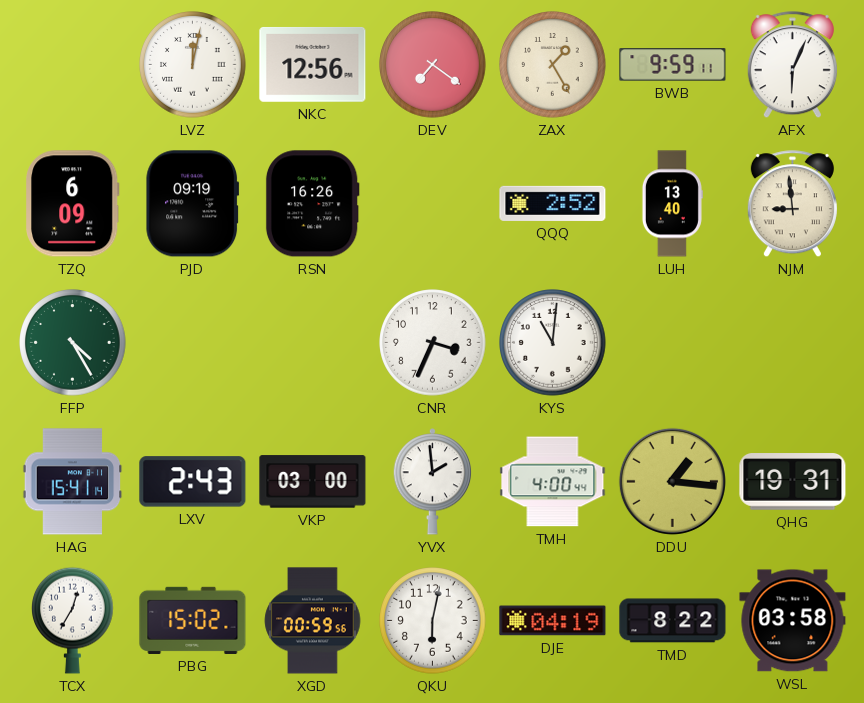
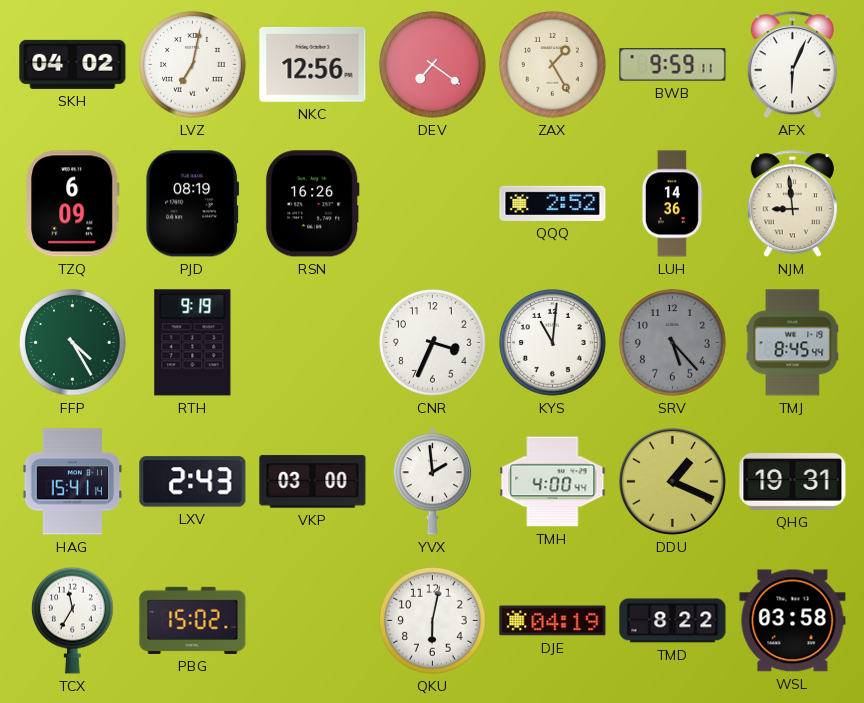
SKH: none -> 04:02
LVZ: 12:02 -> 7:02
PJD: 09:19 -> 08:19
LUH: 13:40 -> 14:36
RTH: none -> 9:19
SRV: none -> 5:23
TMJ: none -> 8:45
DDU: 1:16 -> 1:19
TCX: 12:35 -> 11:35
XGD: 00:59 -> none
